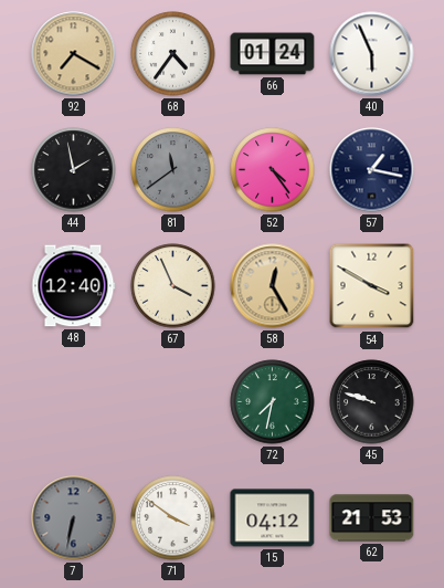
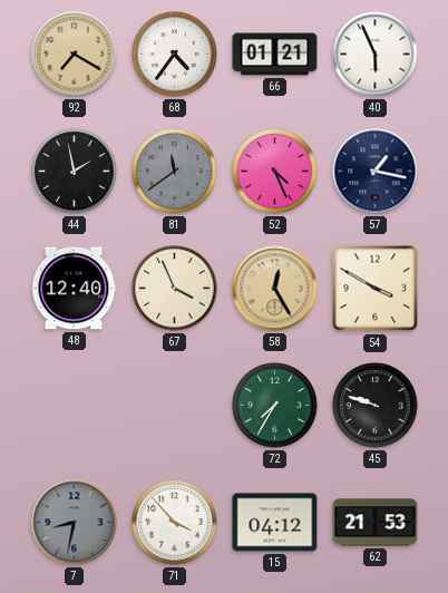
66: 01:24 -> 01:21
52: 4:24 -> 4:26
72: 7:32 -> 7:35
7: 6:32 -> 8:32
71: 3:51 -> 3:53
